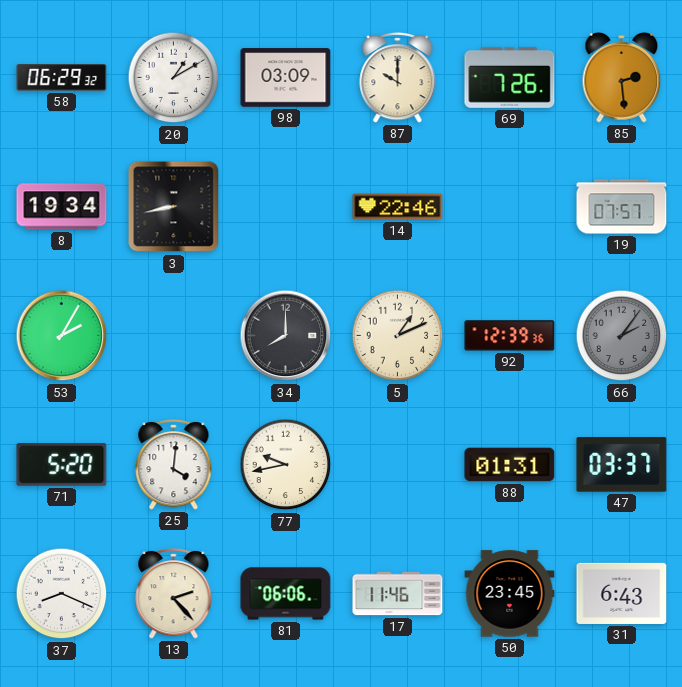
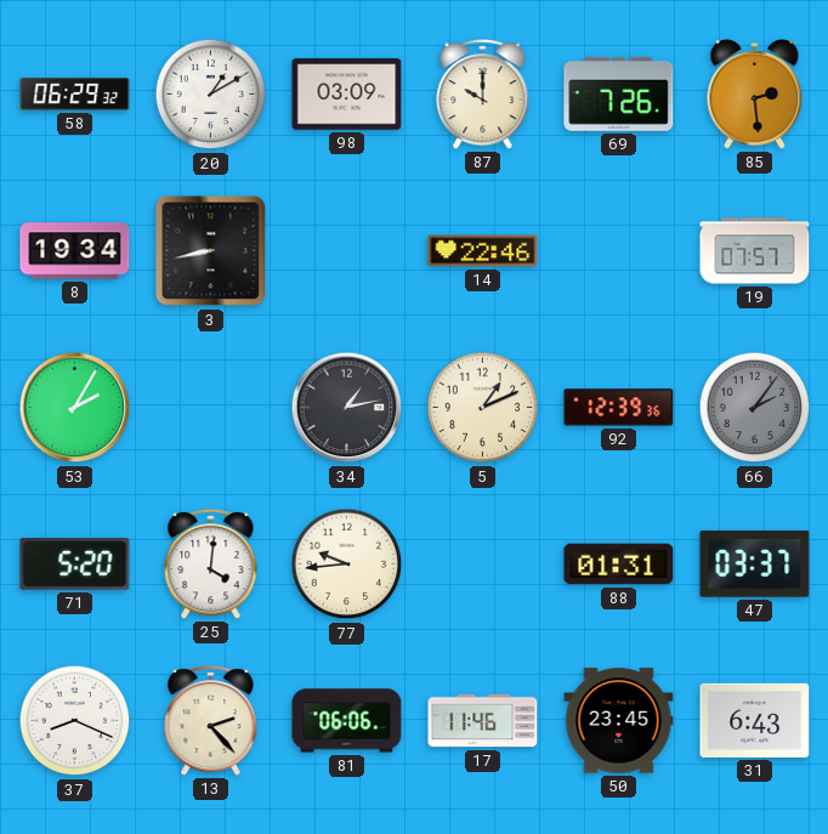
34: 8:00 -> 1:13
77: 9:43 -> 9:44
